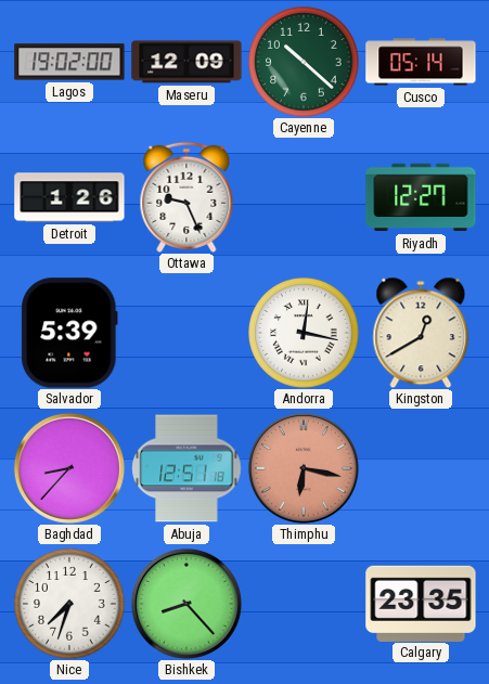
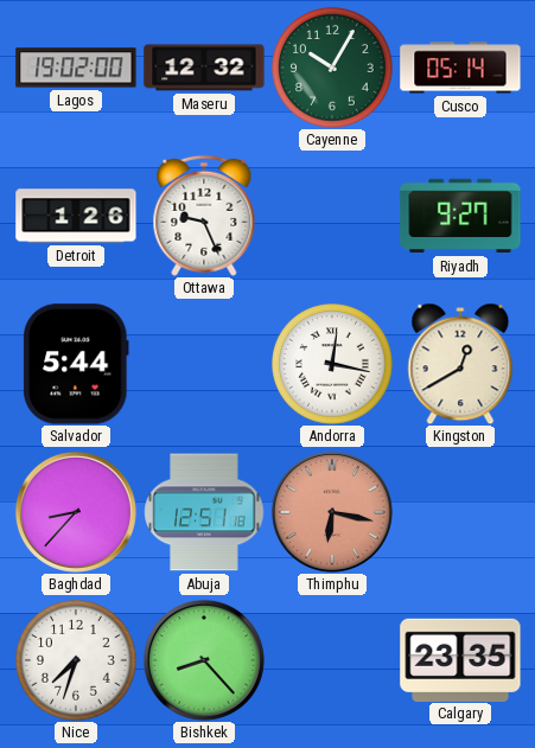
Maseru: 12:09 -> 12:32
Cayenne: 10:22 -> 10:05
Riyadh: 12:27 -> 9:27
Salvador: 5:39 -> 5:44
